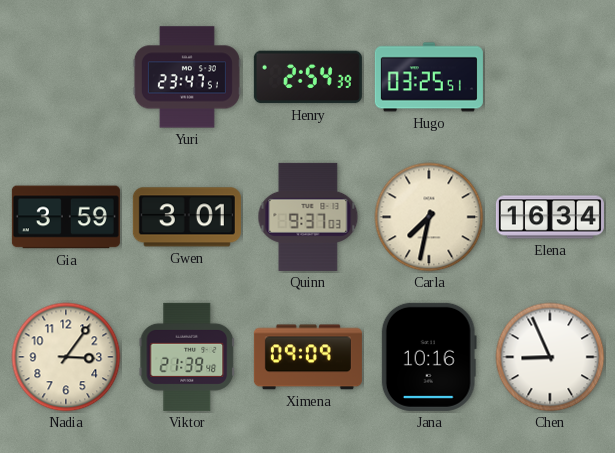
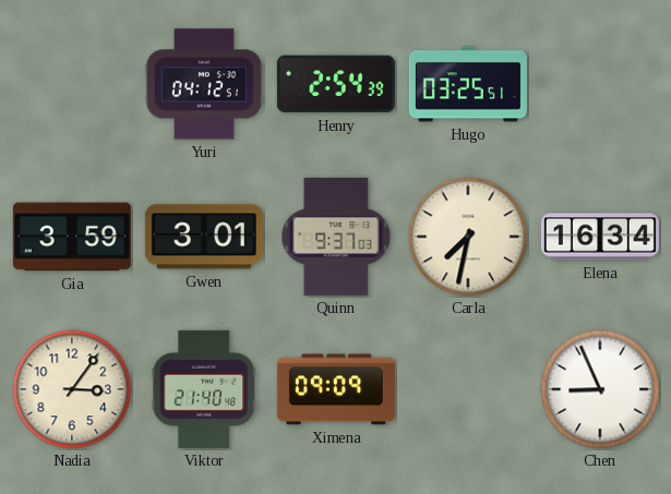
Yuri: 23:47 -> 04:12
Viktor: 21:39 -> 21:40
Jana: 10:16 -> none
